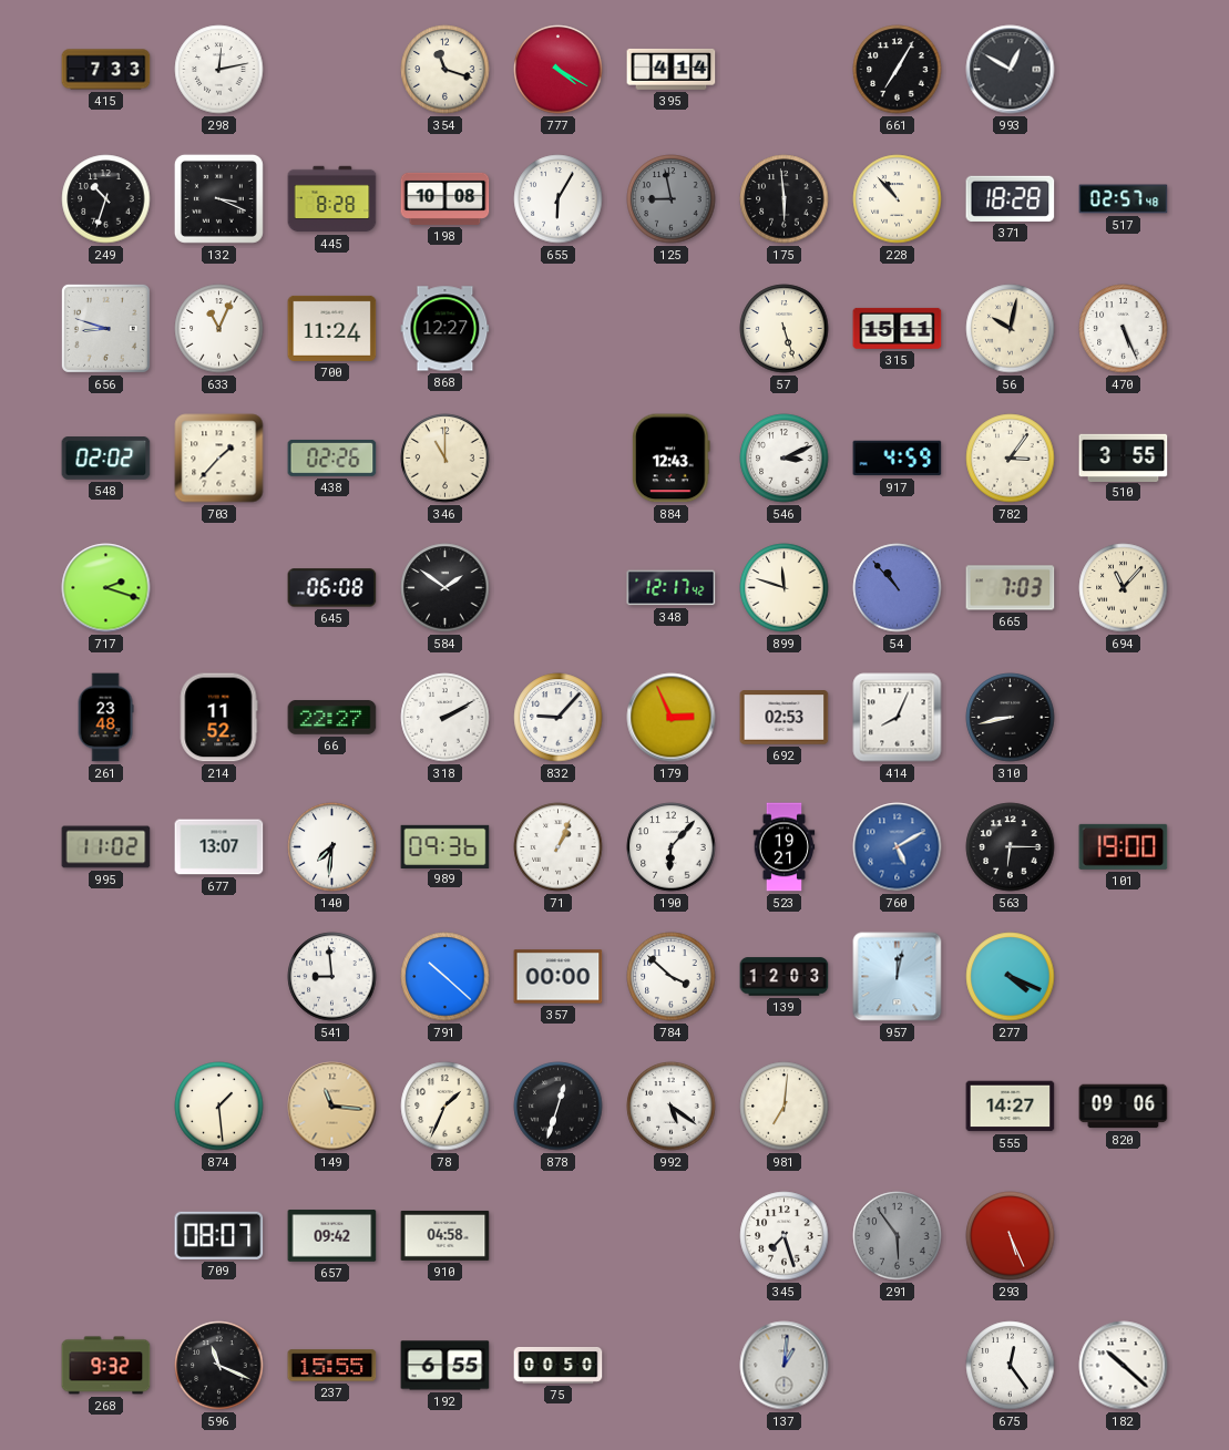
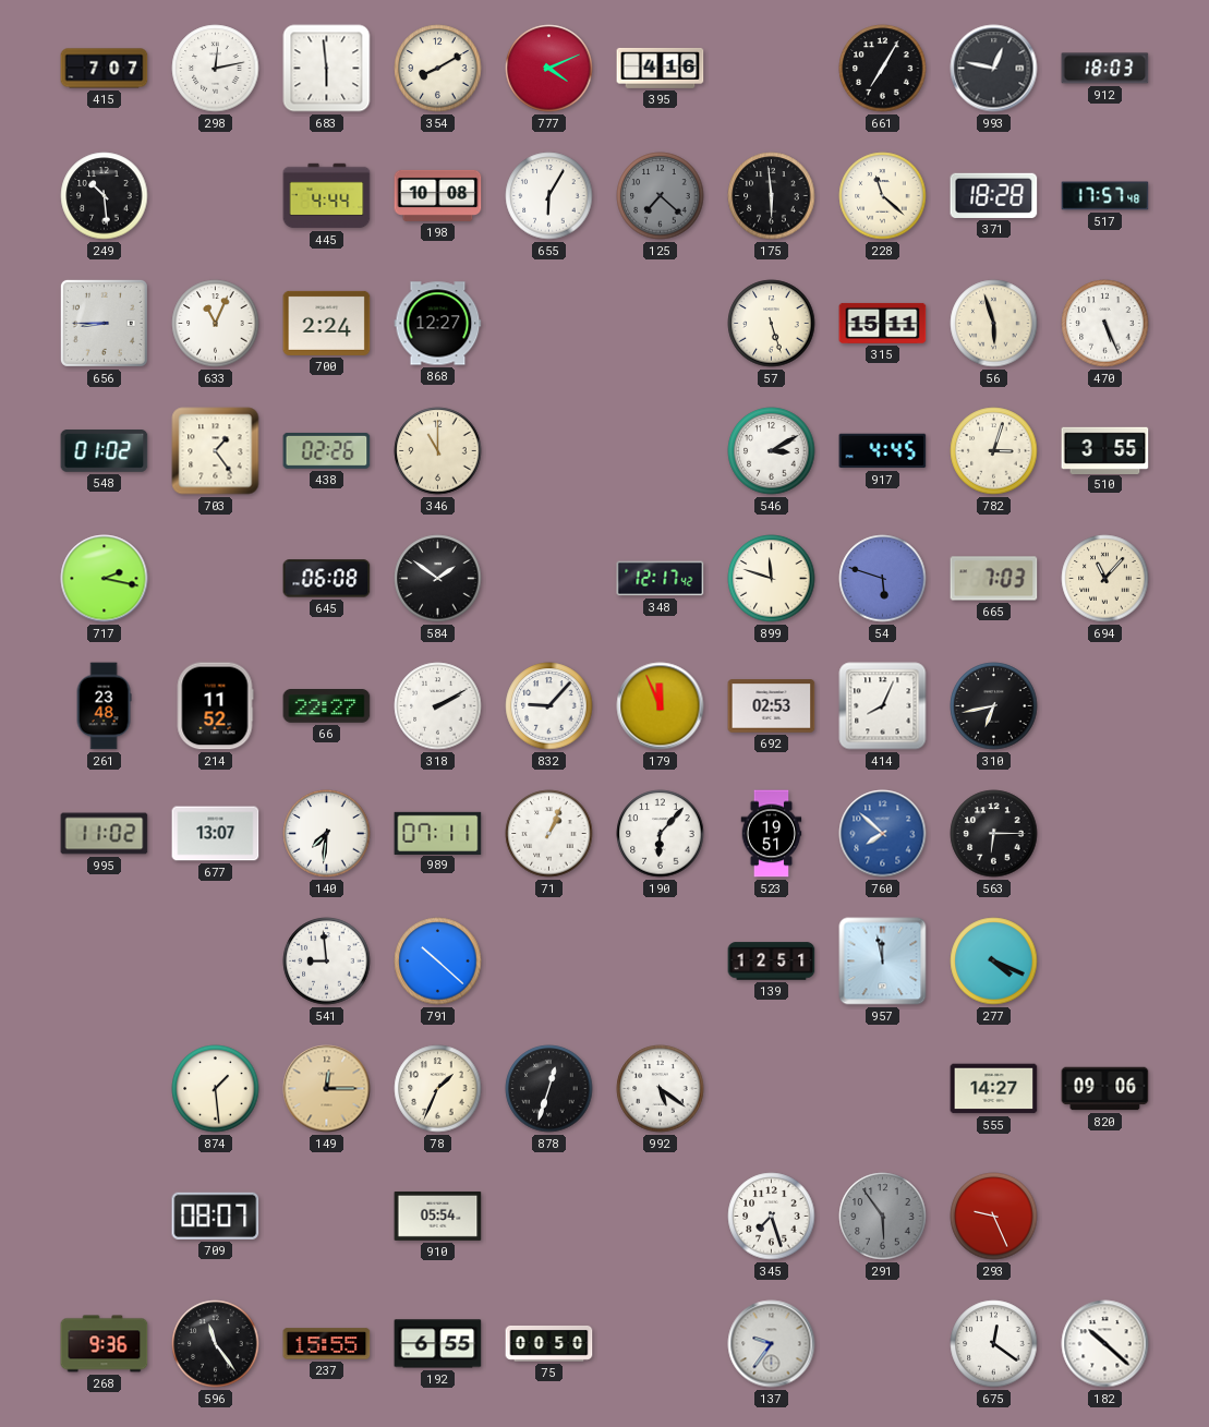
415: 7:33 -> 7:07
683: none -> 5:59
354: 11:18 -> 8:10
777: 4:20 -> 4:11
395: 4:14 -> 4:16
993: 12:50 -> 12:47
912: none -> 18:03
249: 10:33 -> 10:29
132: 3:19 -> none
445: 8:28 -> 4:44
125: 8:58 -> 7:22
228: 10:53 -> 11:22
517: 02:57 -> 17:57
656: 8:48 -> 8:45
700: 11:24 -> 2:24
56: 10:02 -> 5:57
548: 02:02 -> 01:02
703: 1:37 -> 1:24
884: 12:43 -> none
546: 3:11 -> 3:10
917: 4:59 -> 4:45
782: 3:06 -> 3:03
717: 2:18 -> 2:17
54: 10:53 -> 5:48
179: 2:56 -> 11:56
310: 8:43 -> 6:43
989: 09:36 -> 07:11
523: 19:21 -> 19:51
760: 5:10 -> 7:52
101: 19:00 -> none
357: 00:00 -> none
784: 3:52 -> none
139: 12:03 -> 12:51
957: 12:02 -> 11:58
149: 11:16 -> 12:15
981: 7:01 -> none
657: 09:42 -> none
910: 04:58 -> 05:54
293: 5:26 -> 9:26
268: 9:32 -> 9:36
596: 11:19 -> 11:24
137: 1:01 -> 9:36
675: 12:24 -> 12:21
